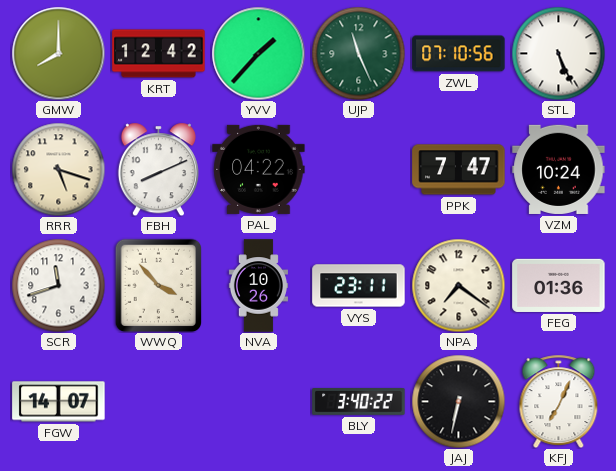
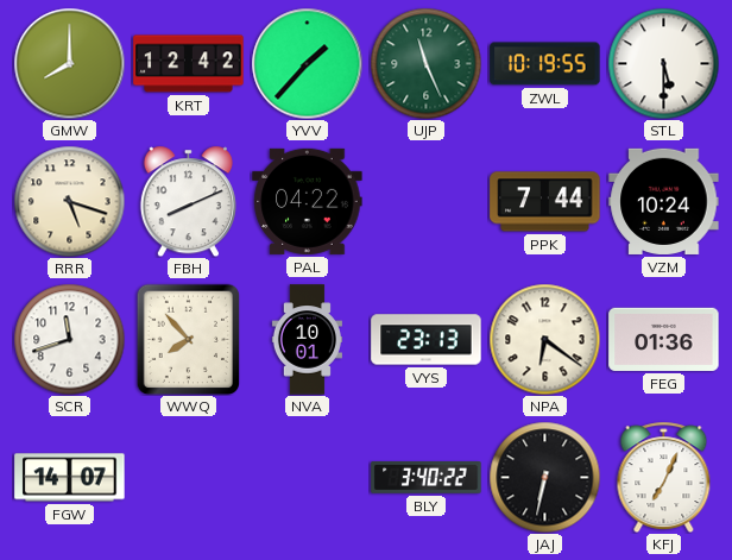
ZWL: 07:10 -> 10:19
STL: 5:26 -> 5:30
PPK: 7:47 -> 7:44
WWQ: 3:53 -> 7:53
NVA: 10:26 -> 10:01
VYS: 23:11 -> 23:13
NPA: 7:21 -> 6:21
